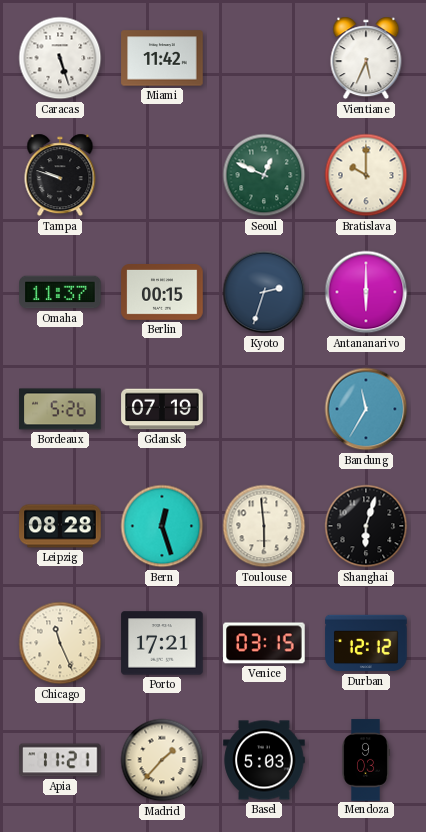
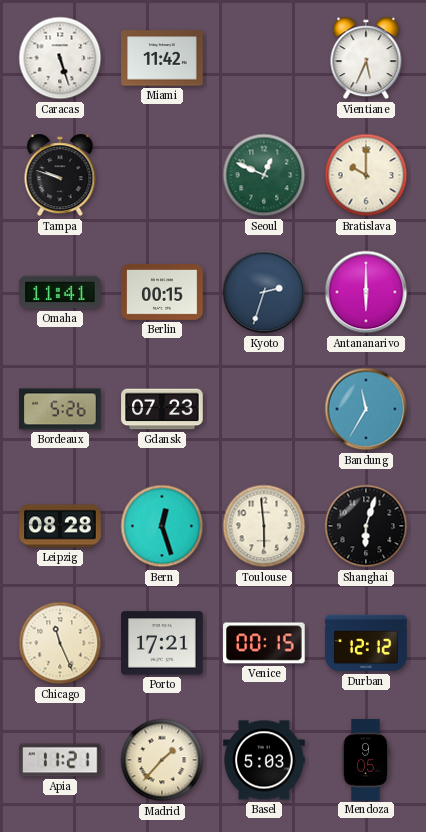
Omaha: 11:37 -> 11:41
Gdansk: 07:19 -> 07:23
Venice: 03:15 -> 00:15
Mendoza: 9:03 -> 9:05
